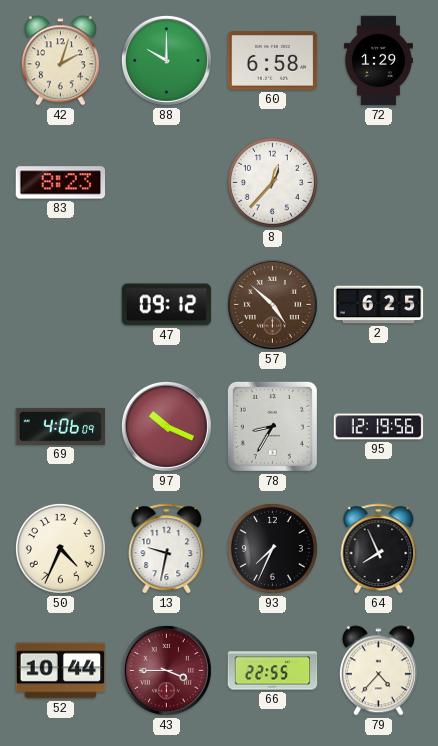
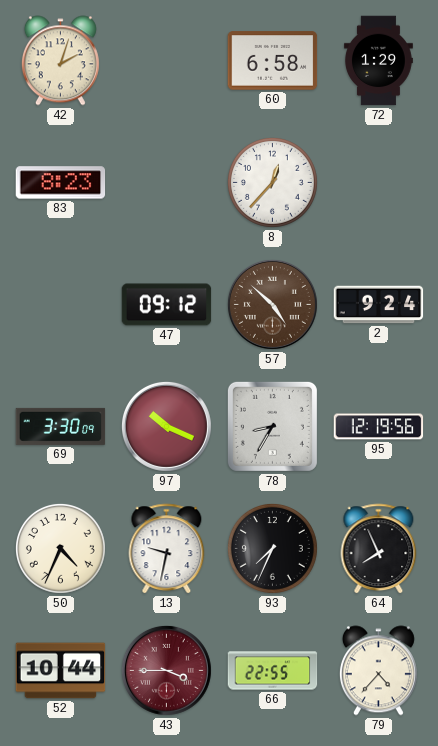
88: 10:00 -> none
2: 6:25 -> 9:24
69: 4:06 -> 3:30
